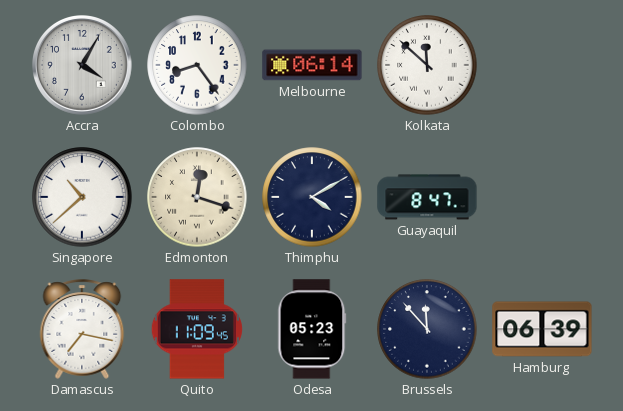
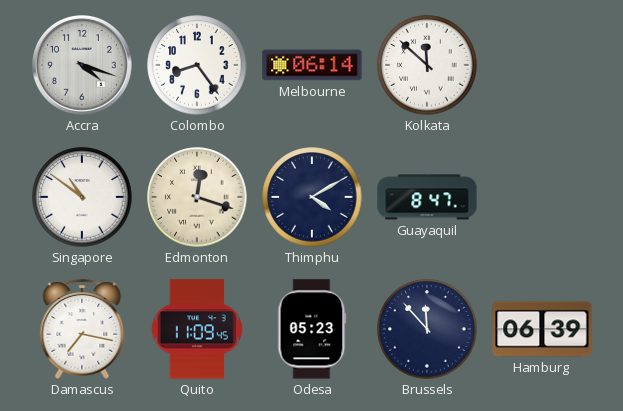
Accra: 4:05 -> 4:18
Singapore: 10:38 -> 10:51
